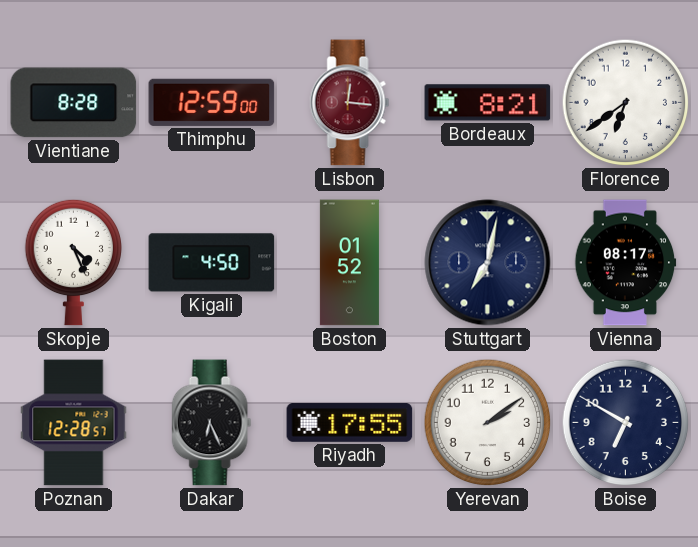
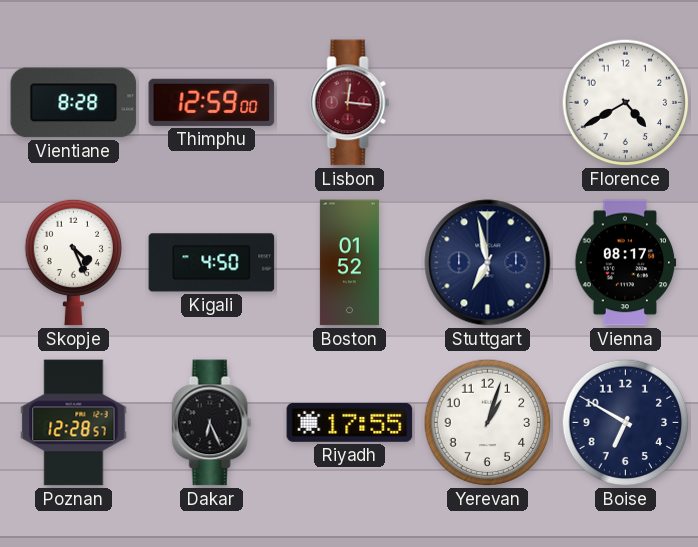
Bordeaux: 8:21 -> none
Florence: 6:39 -> 4:40
Stuttgart: 7:02 -> 6:58
Yerevan: 2:09 -> 1:03
